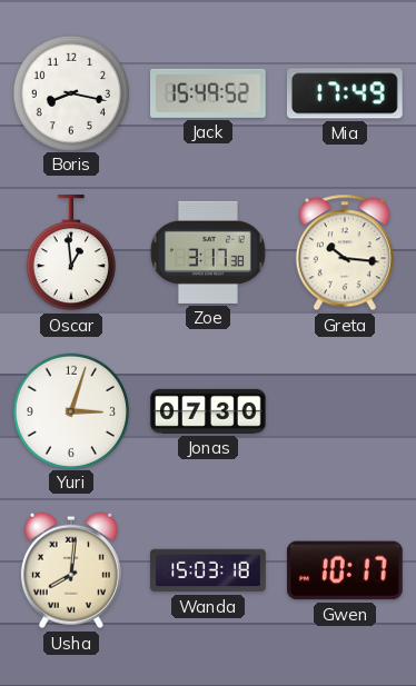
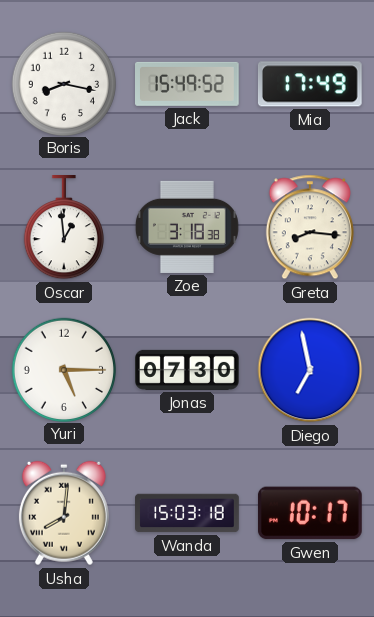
Zoe: 3:17 -> 3:18
Greta: 10:16 -> 8:16
Yuri: 3:03 -> 5:15
Diego: none -> 6:58
